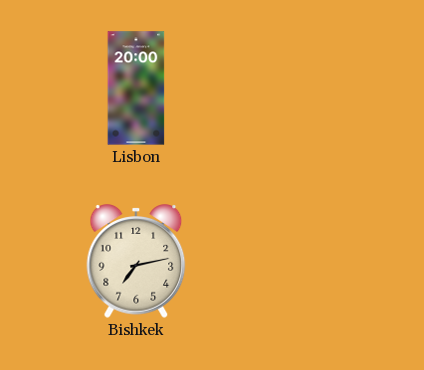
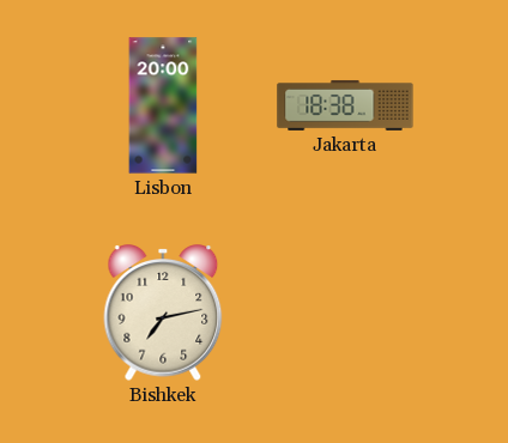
Jakarta: none -> 18:38
